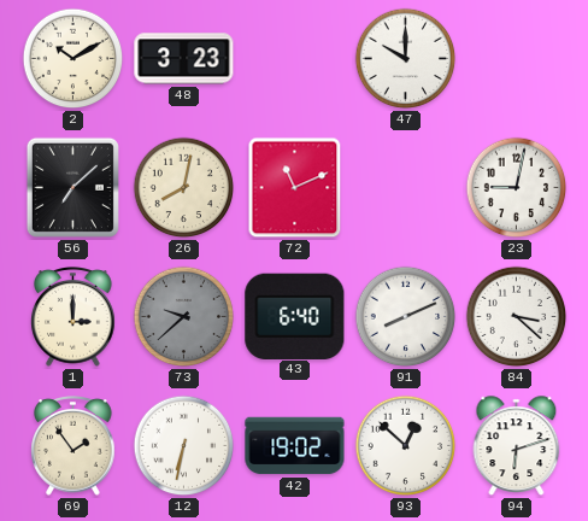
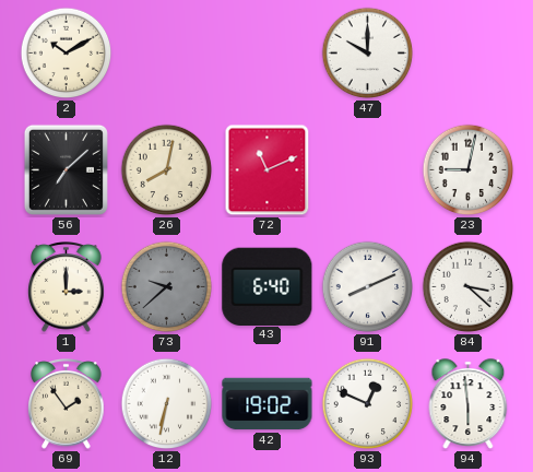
48: 3:23 -> none
93: 12:52 -> 12:49
94: 6:12 -> 5:59
